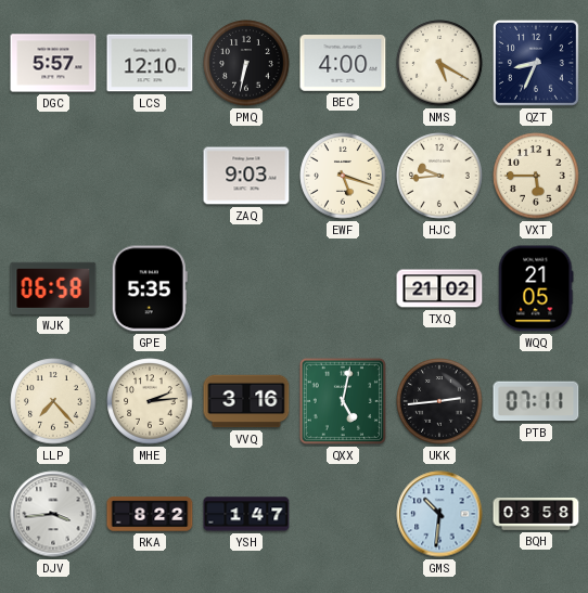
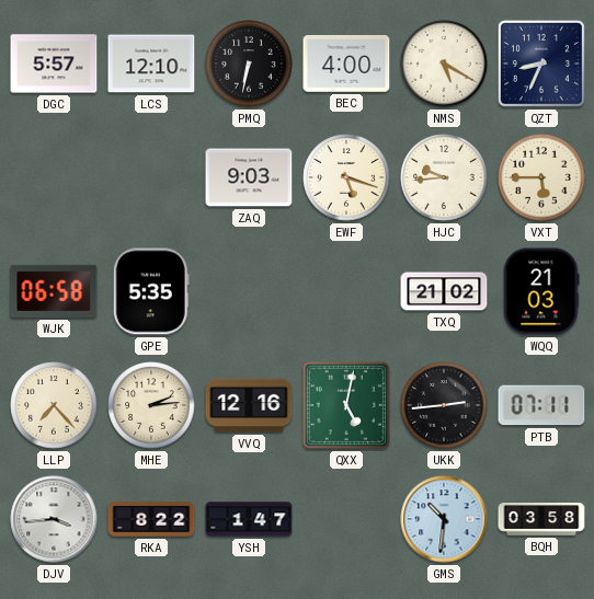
WQQ: 21:05 -> 21:03
VVQ: 3:16 -> 12:16
